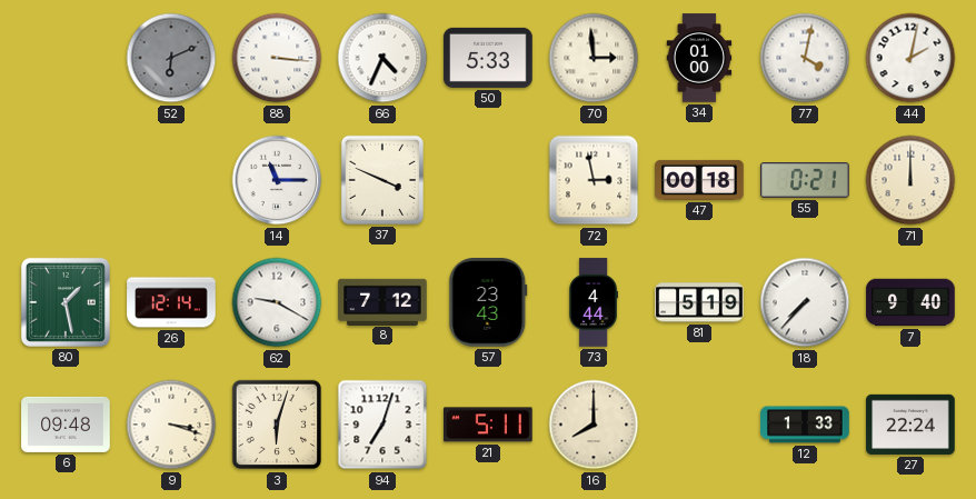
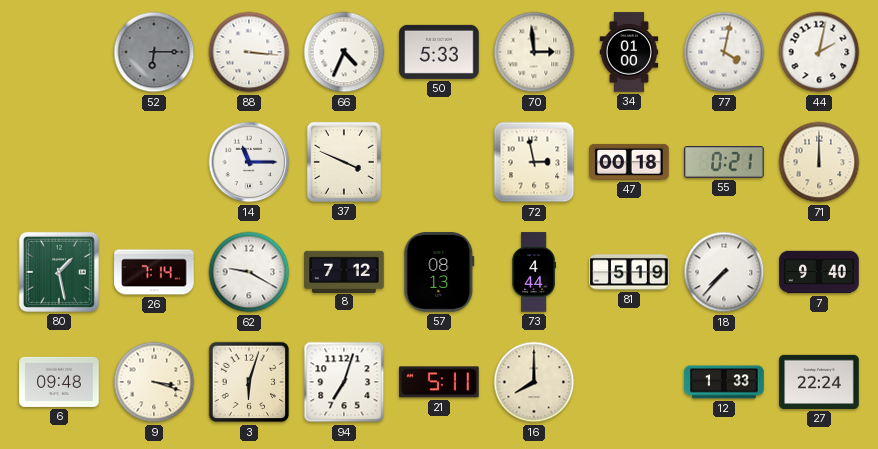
52: 6:11 -> 6:15
26: 12:14 -> 7:14
57: 23:43 -> 08:13
